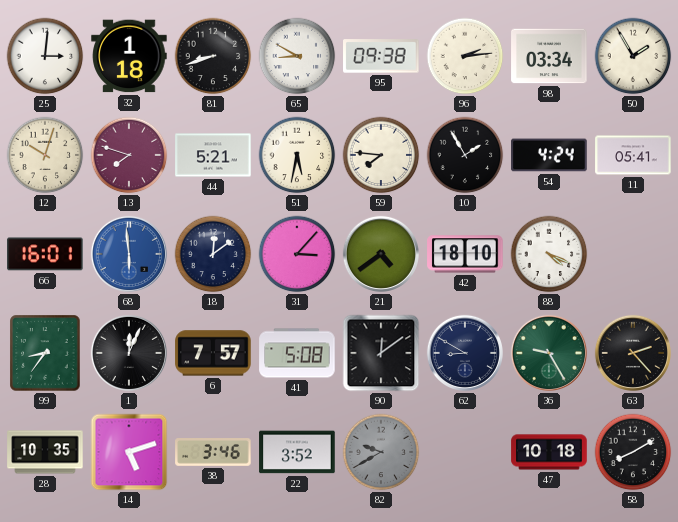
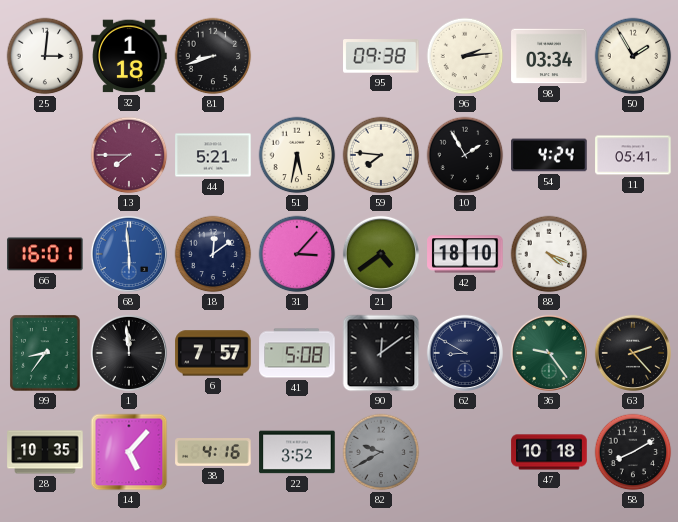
65: 8:50 -> none
12: 10:03 -> none
13: 7:48 -> 7:45
1: 12:04 -> 11:59
36: 9:25 -> 9:24
14: 5:12 -> 5:07
38: 3:46 -> 4:16
